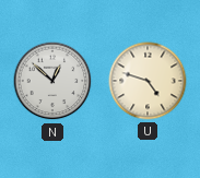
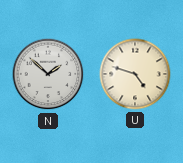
N: 12:52 -> 1:52
